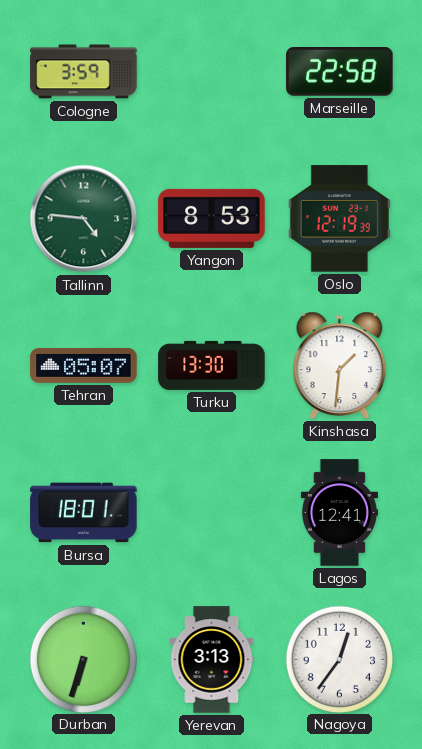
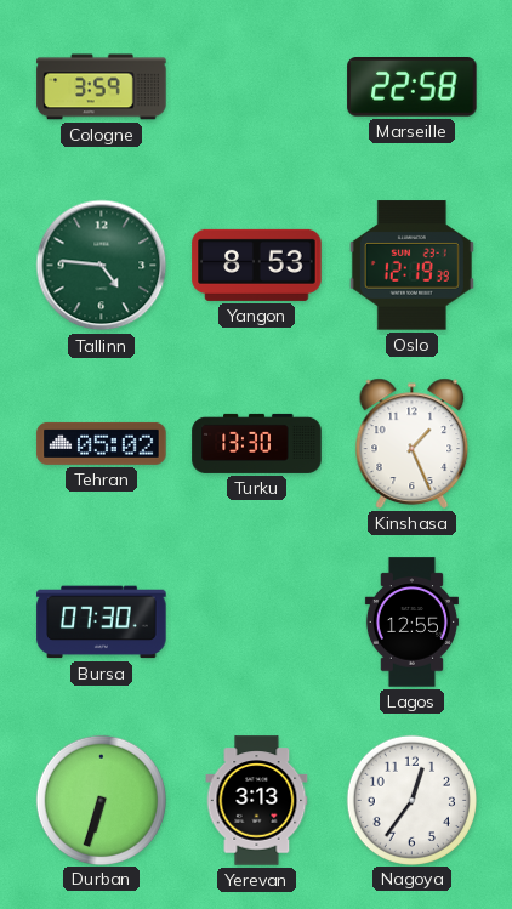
Tehran: 05:07 -> 05:02
Kinshasa: 1:31 -> 1:26
Bursa: 18:01 -> 07:30
Lagos: 12:41 -> 12:55
